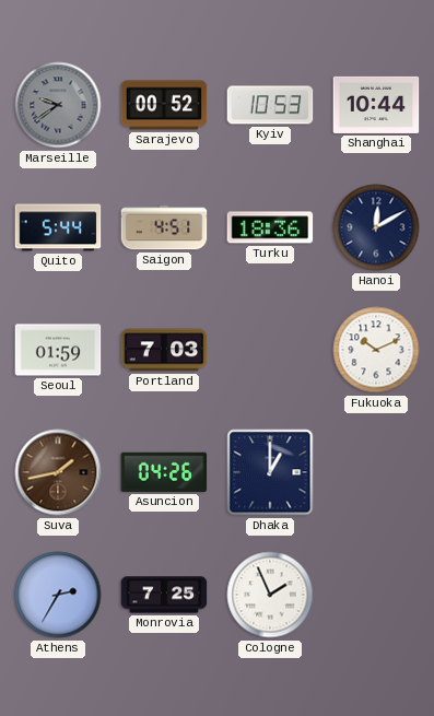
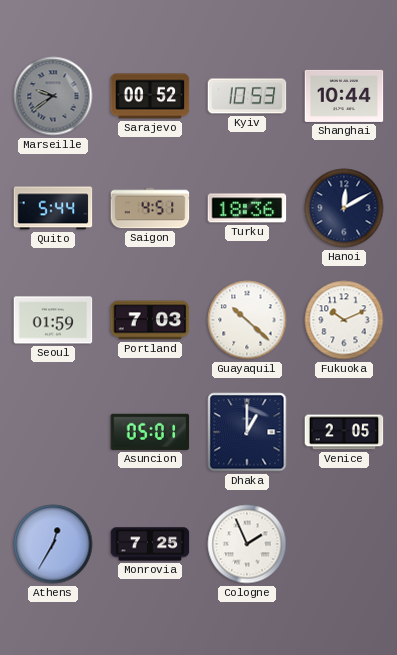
Guayaquil: none -> 10:22
Suva: 1:43 -> none
Asuncion: 04:26 -> 05:01
Venice: none -> 2:05
Athens: 2:35 -> 12:35
